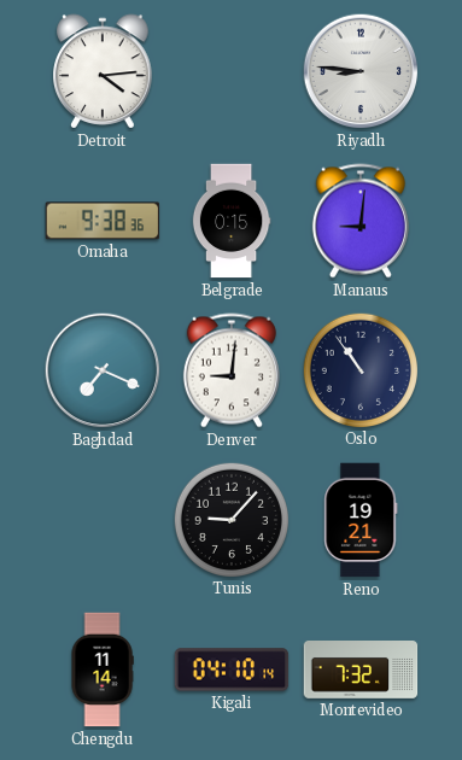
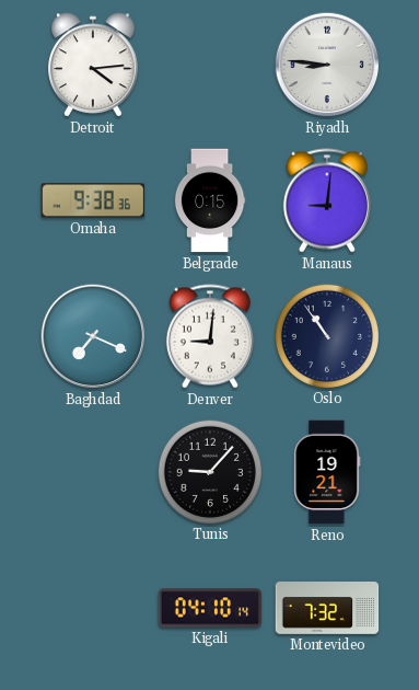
Chengdu: 11:14 -> none
